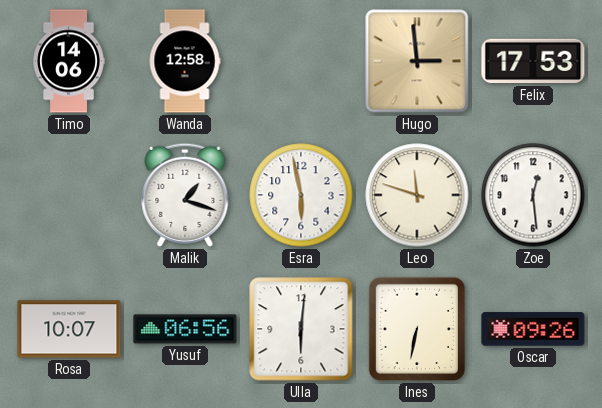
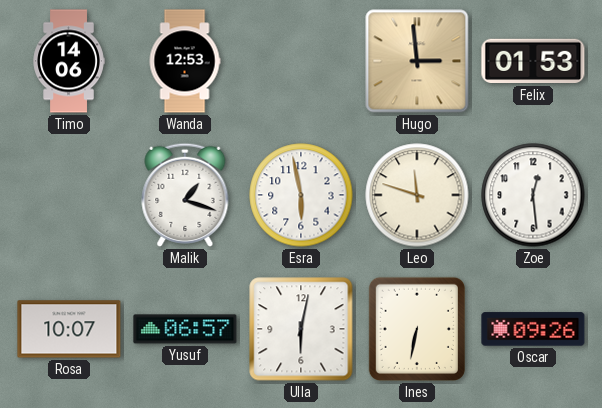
Wanda: 12:58 -> 12:53
Felix: 17:53 -> 01:53
Yusuf: 06:56 -> 06:57
Ulla: 6:01 -> 6:02
